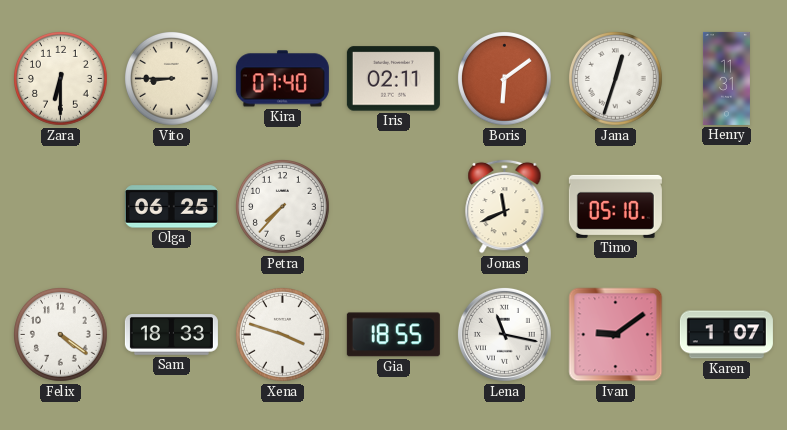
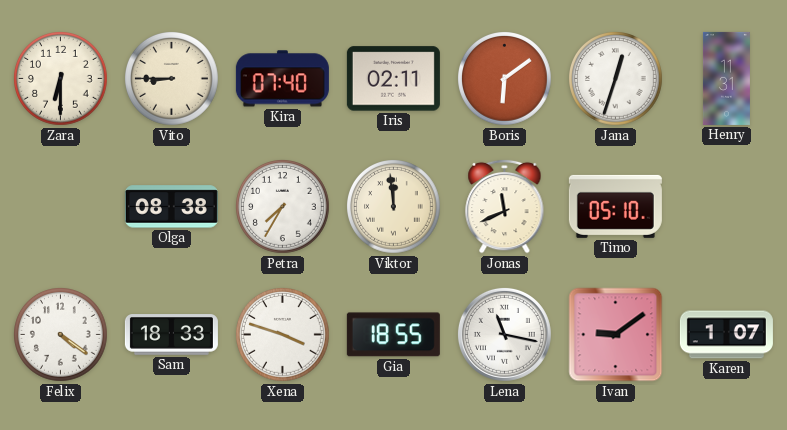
Olga: 06:25 -> 08:38
Petra: 7:37 -> 7:35
Viktor: none -> 11:59
